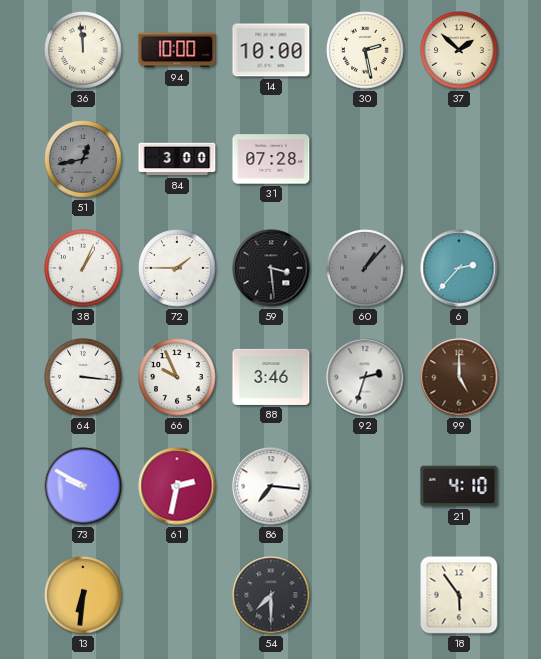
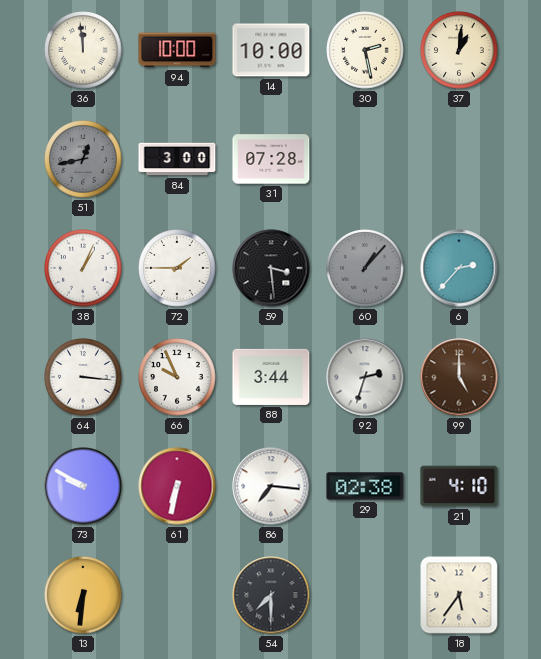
37: 1:52 -> 1:01
88: 3:46 -> 3:44
61: 2:32 -> 6:32
29: none -> 02:38
18: 5:54 -> 5:36
